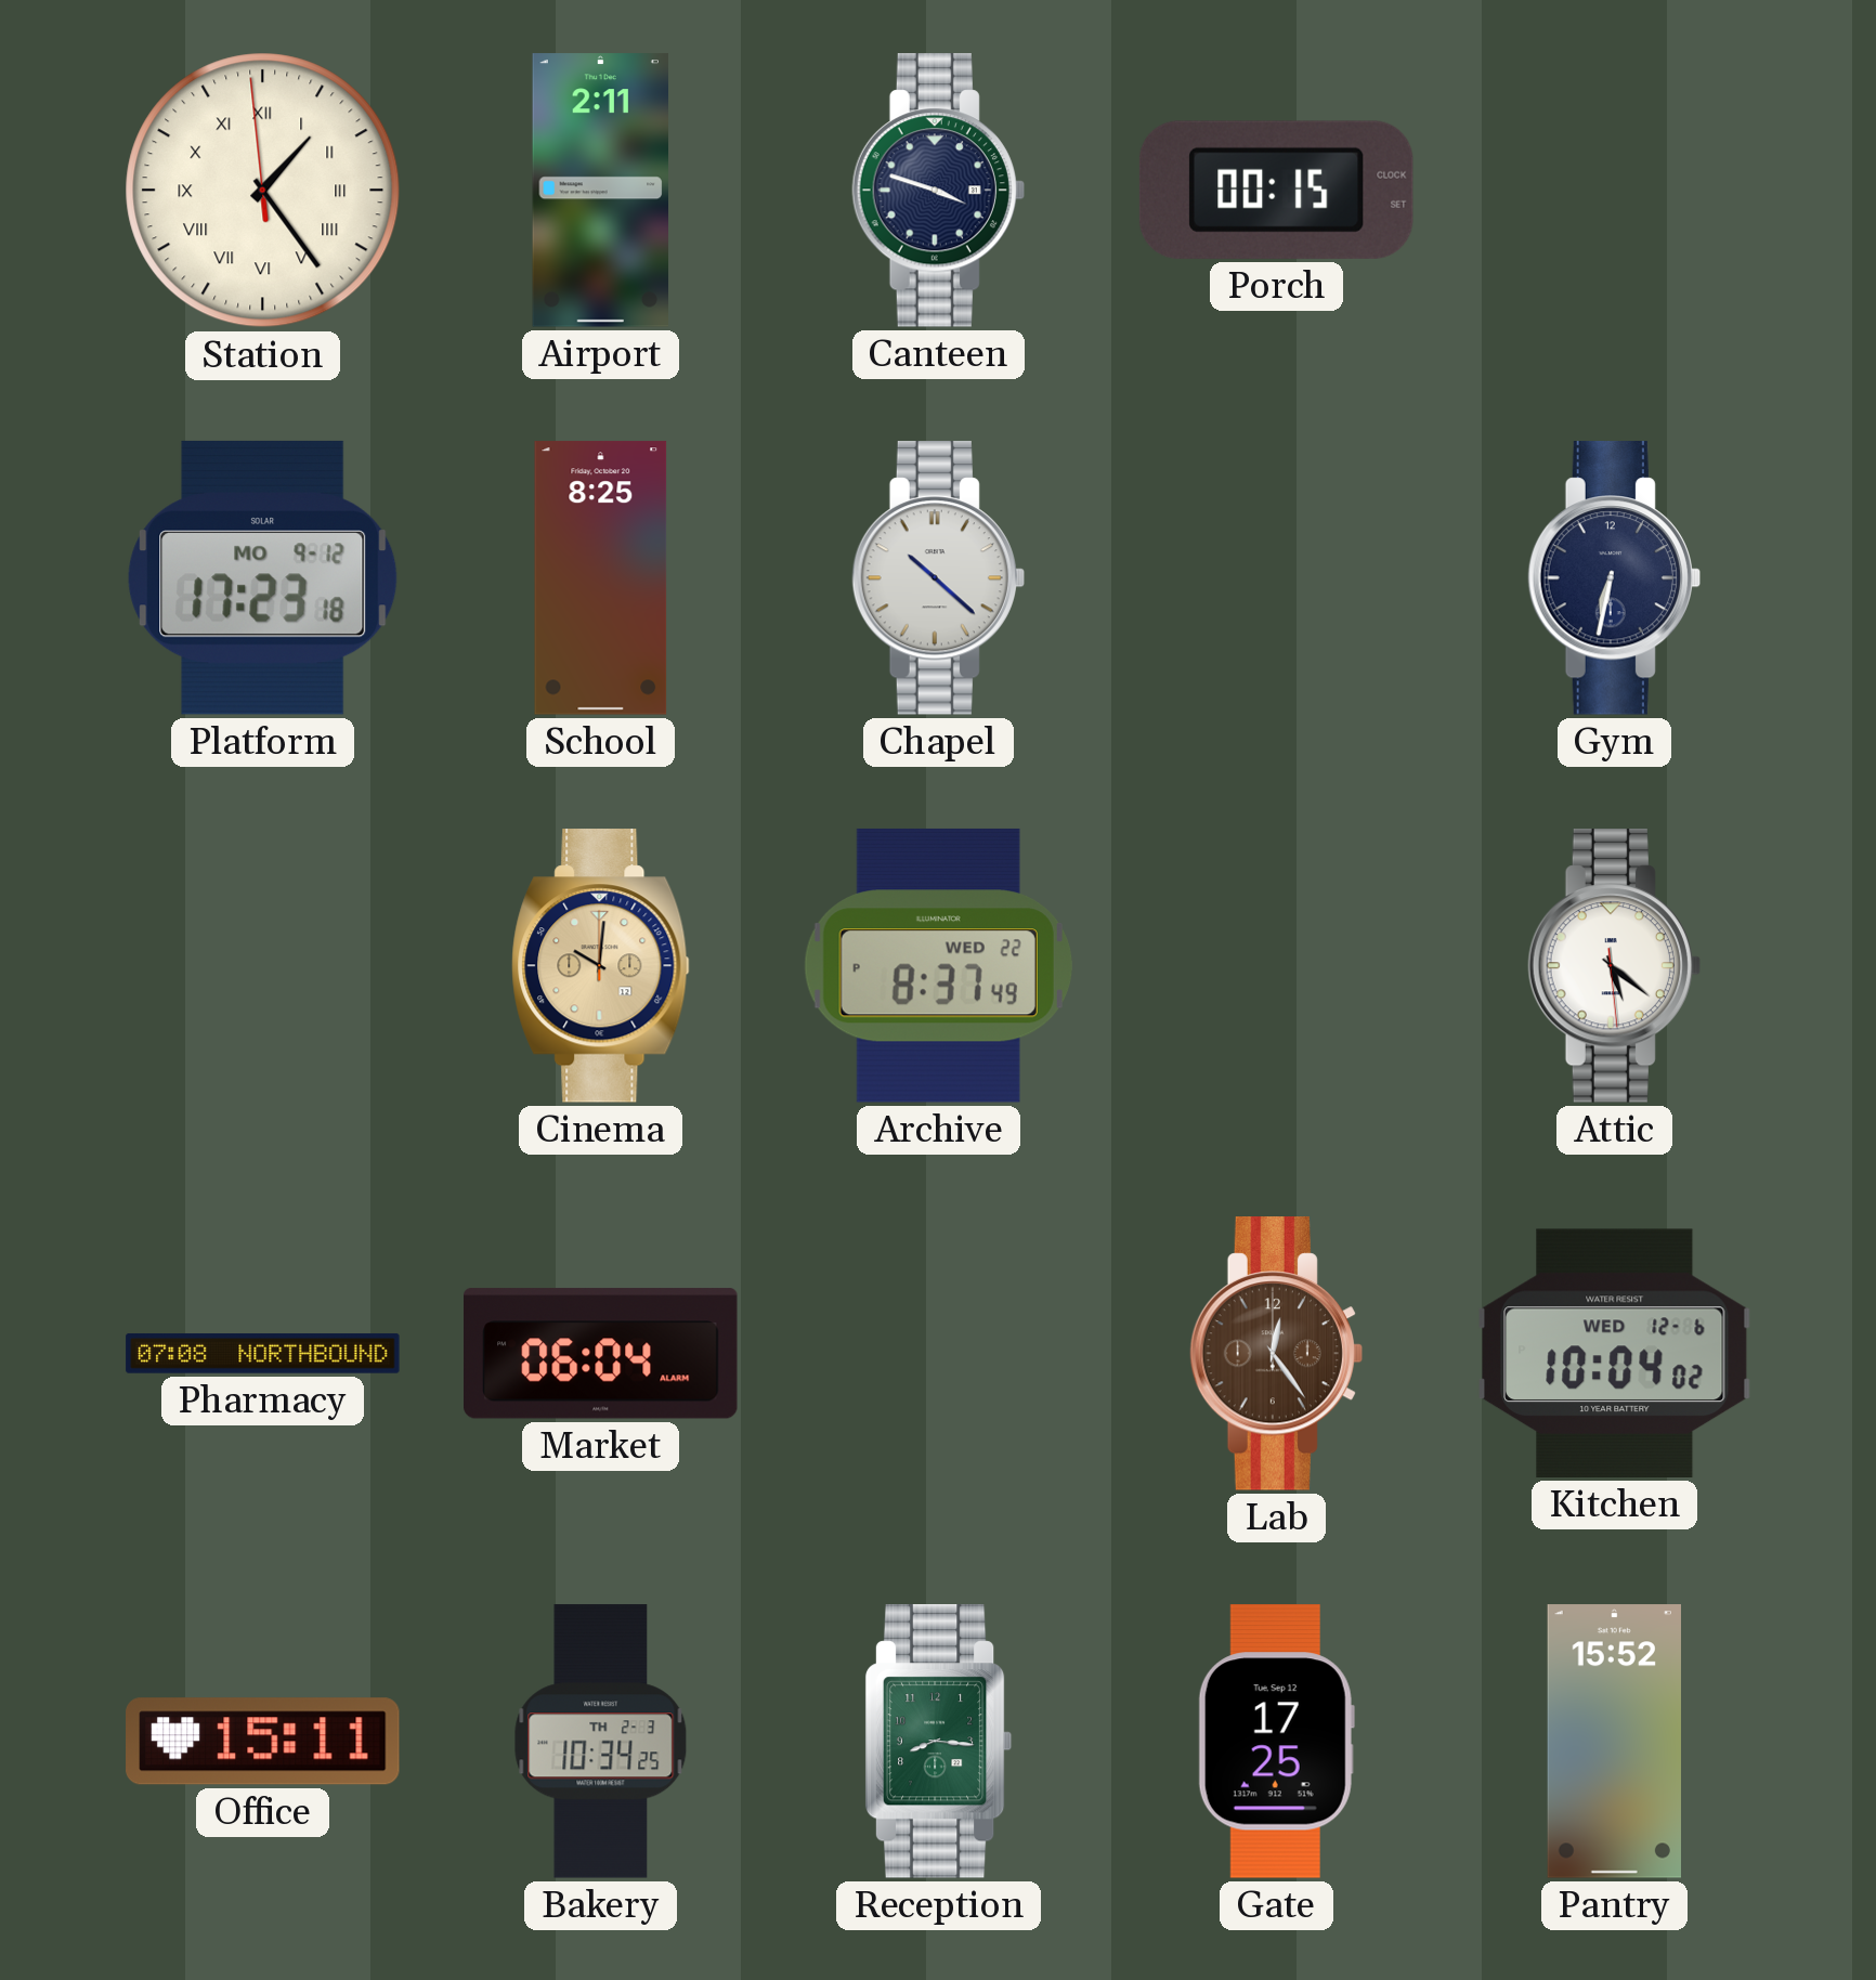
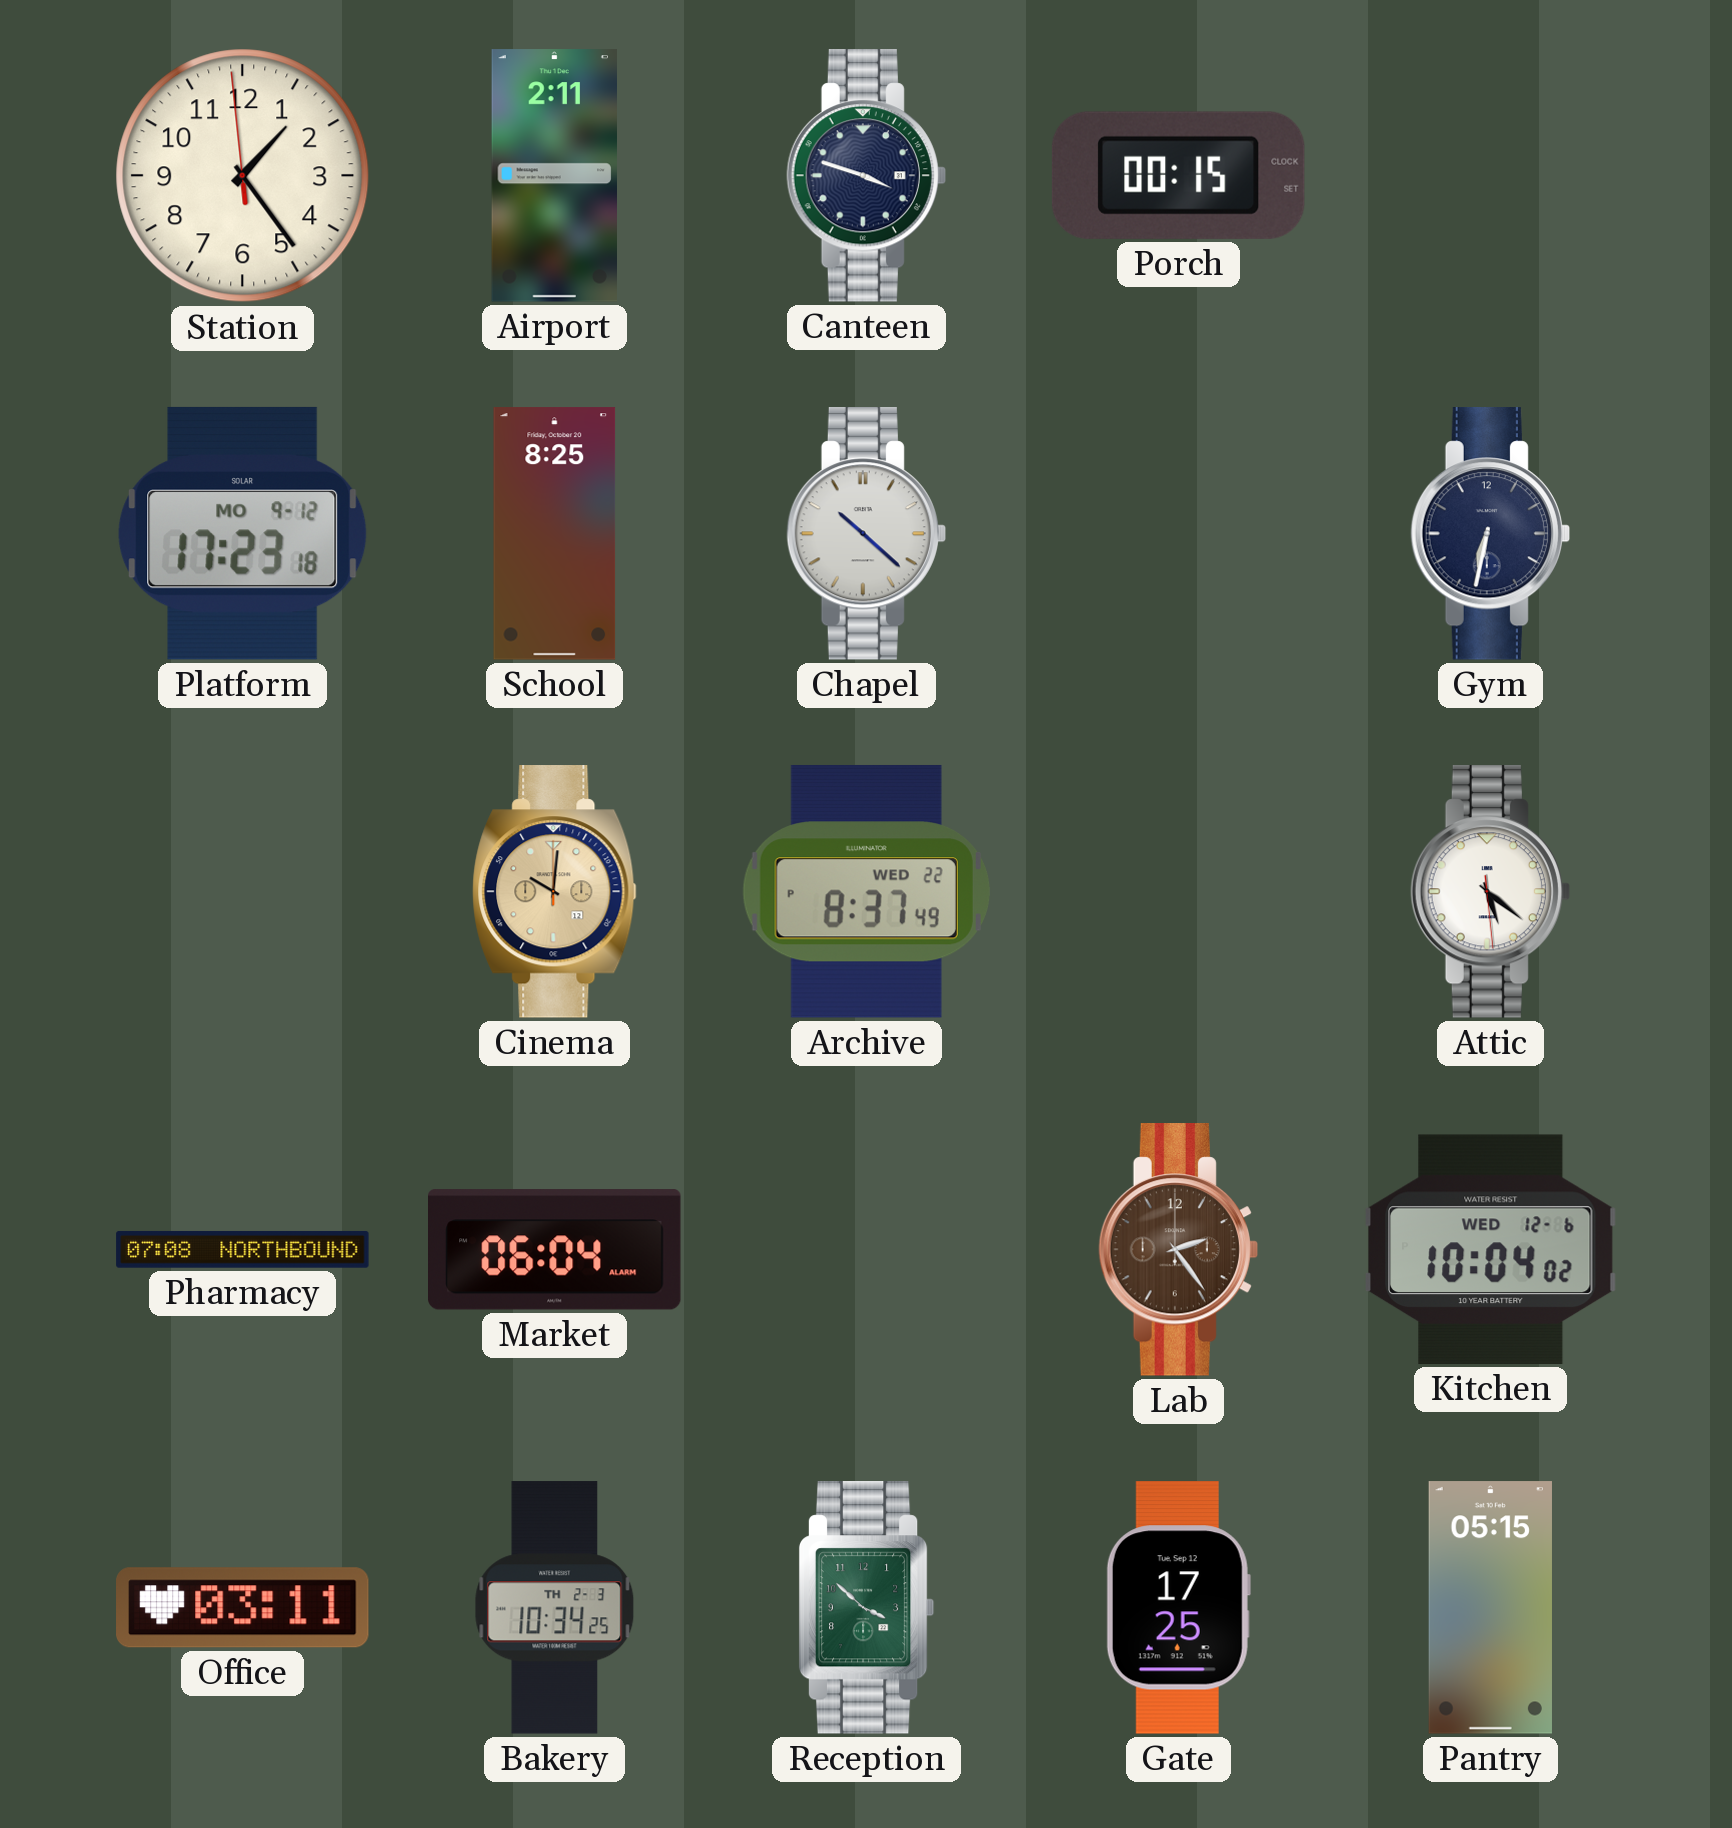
Station numerals: Roman -> Arabic
Lab: 12:24 -> 2:24
Office: 15:11 -> 03:11
Reception: 8:16 -> 3:52
Pantry: 15:52 -> 05:15
